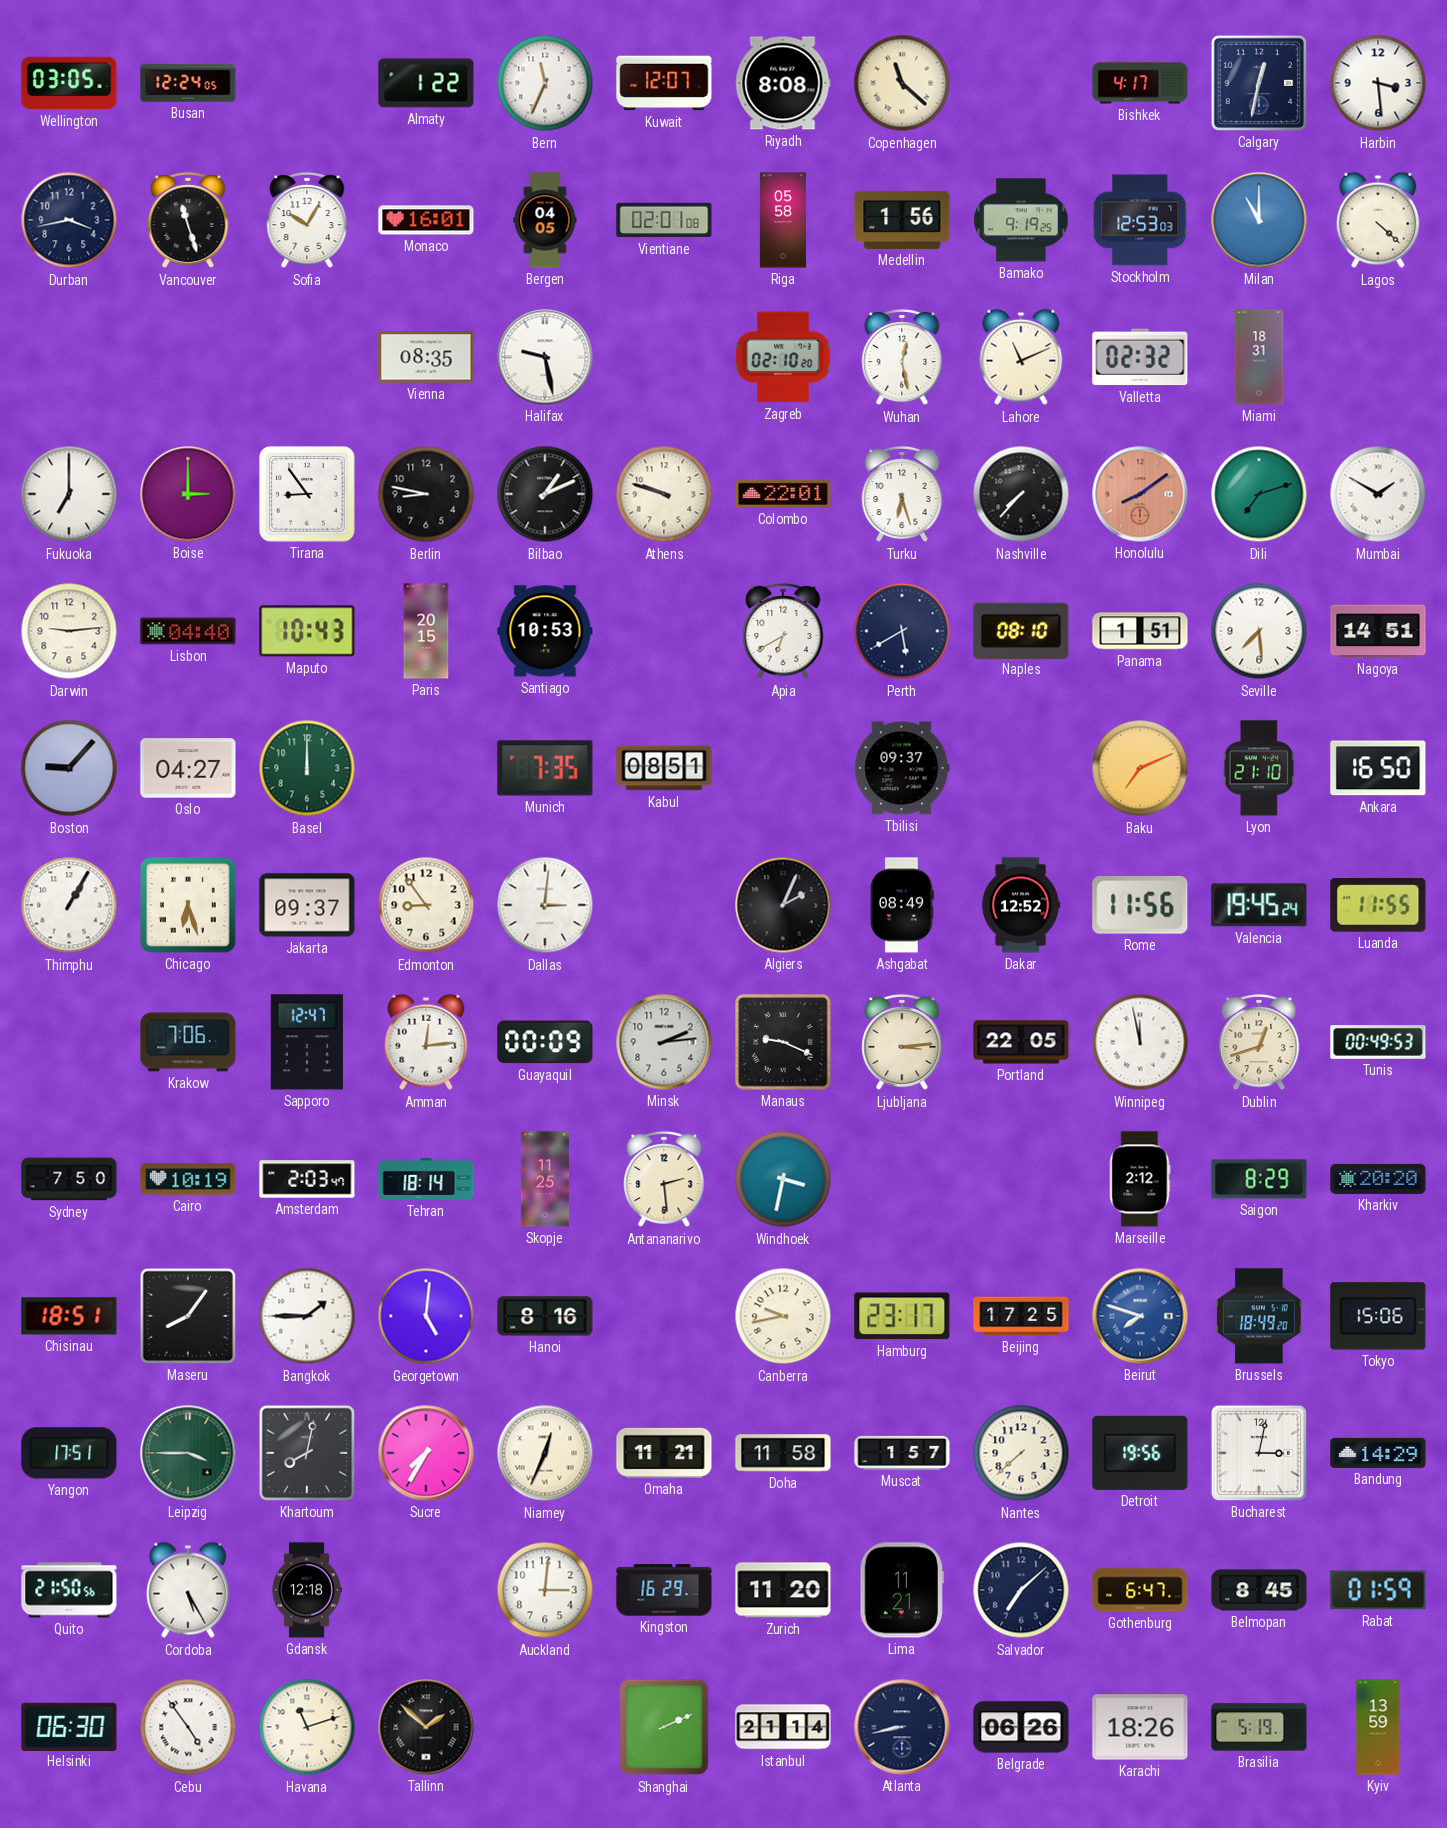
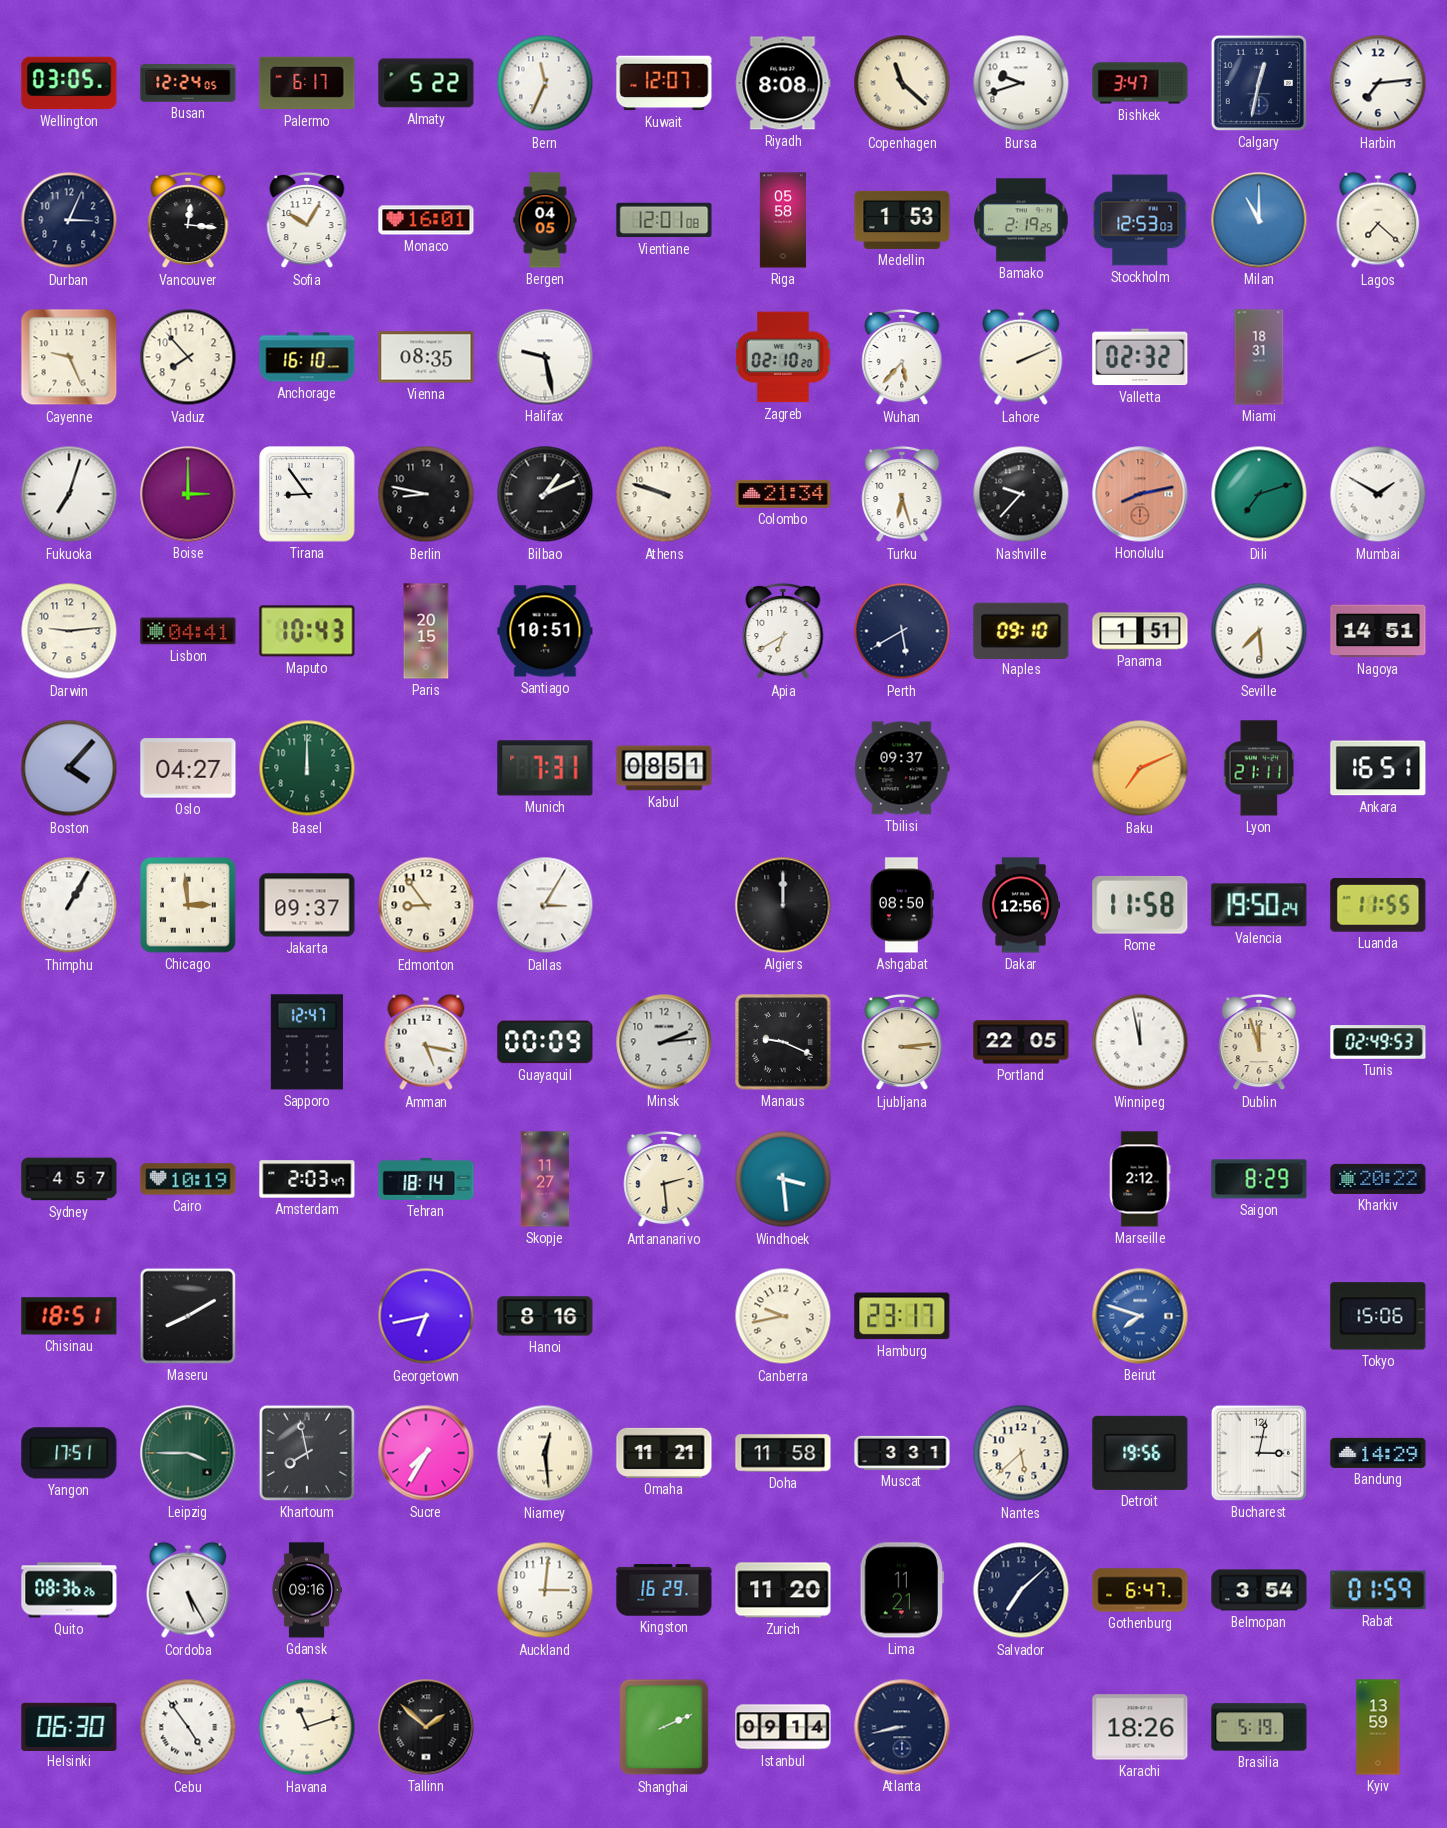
Palermo: none -> 6:17
Almaty: 1:22 -> 5:22
Bursa: none -> 9:42
Bishkek: 4:17 -> 3:47
Harbin: 3:29 -> 7:14
Durban: 3:43 -> 3:04
Vancouver: 11:27 -> 12:16
Vientiane: 02:01 -> 12:01
Medellin: 1:56 -> 1:53
Bamako: 9:19 -> 2:19
Lagos: 4:22 -> 7:22
Cayenne: none -> 9:26
Vaduz: none -> 7:53
Anchorage: none -> 16:10
Wuhan: 12:28 -> 5:37
Lahore: 11:11 -> 2:11
Fukuoka: 7:00 -> 7:03
Colombo: 22:01 -> 21:34
Nashville: 7:37 -> 9:37
Honolulu: 8:09 -> 8:13
Lisbon: 04:40 -> 04:41
Santiago: 10:53 -> 10:51
Naples: 08:10 -> 09:10
Boston: 9:07 -> 4:07
Munich: 7:35 -> 7:31
Lyon: 21:10 -> 21:11
Ankara: 16:50 -> 16:51
Chicago: 6:27 -> 2:59
Dallas: 3:01 -> 3:05
Algiers: 2:04 -> 12:00
Ashgabat: 08:49 -> 08:50
Dakar: 12:52 -> 12:56
Rome: 11:56 -> 11:58
Valencia: 19:45 -> 19:50
Krakow: 7:06 -> none
Amman: 12:14 -> 5:17
Dublin: 12:42 -> 11:57
Tunis: 00:49 -> 02:49
Sydney: 7:50 -> 4:57
Skopje: 11:25 -> 11:27
Windhoek: 3:32 -> 3:29
Kharkiv: 20:20 -> 20:22
Maseru: 8:06 -> 8:10
Bangkok: 1:45 -> none
Georgetown: 5:01 -> 6:43
Beijing: 17:25 -> none
Brussels: 18:49 -> none
Khartoum: 8:02 -> 7:58
Niamey: 12:34 -> 12:29
Muscat: 1:57 -> 3:31
Nantes: 7:38 -> 5:38
Quito: 21:50 -> 08:36
Gdansk: 12:18 -> 09:16
Belmopan: 8:45 -> 3:54
Istanbul: 21:14 -> 09:14
Belgrade: 06:26 -> none
